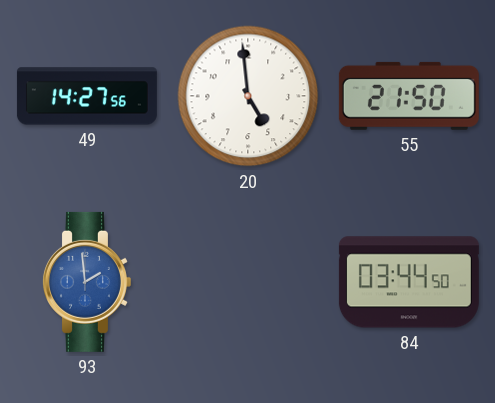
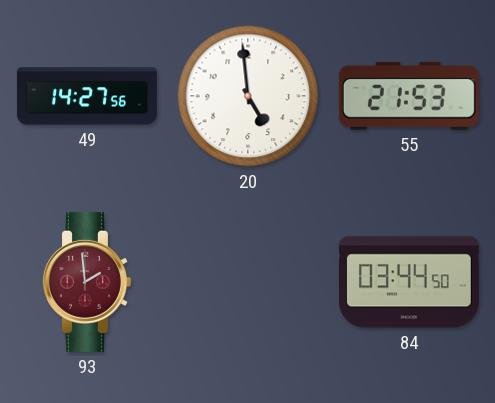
55: 21:50 -> 21:53
93 dial: blue -> burgundy
